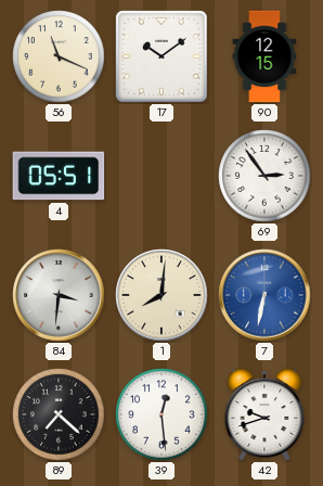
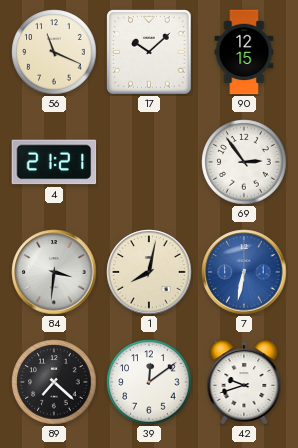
17: 10:09 -> 10:08
4: 05:51 -> 21:21
1: 8:01 -> 8:02
39: 12:29 -> 12:09
